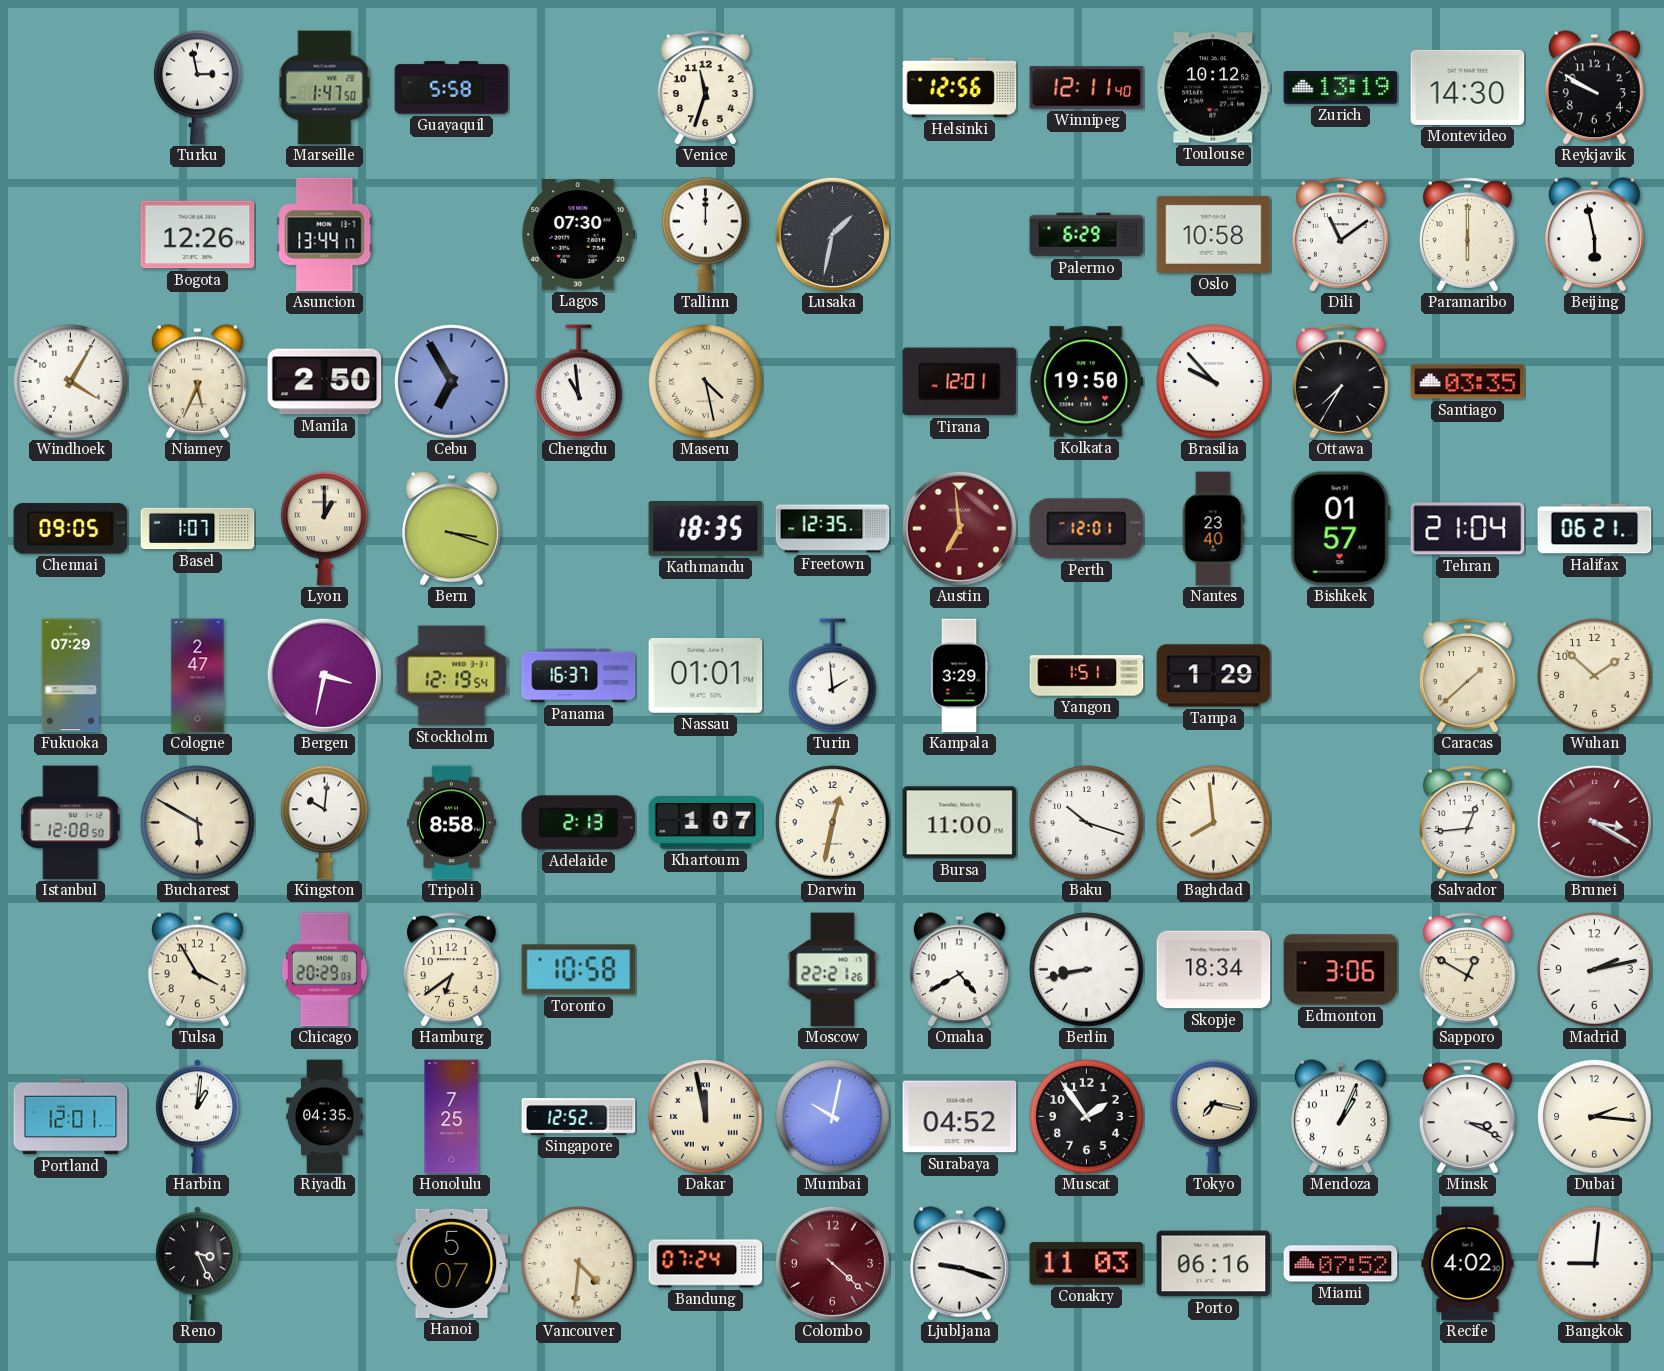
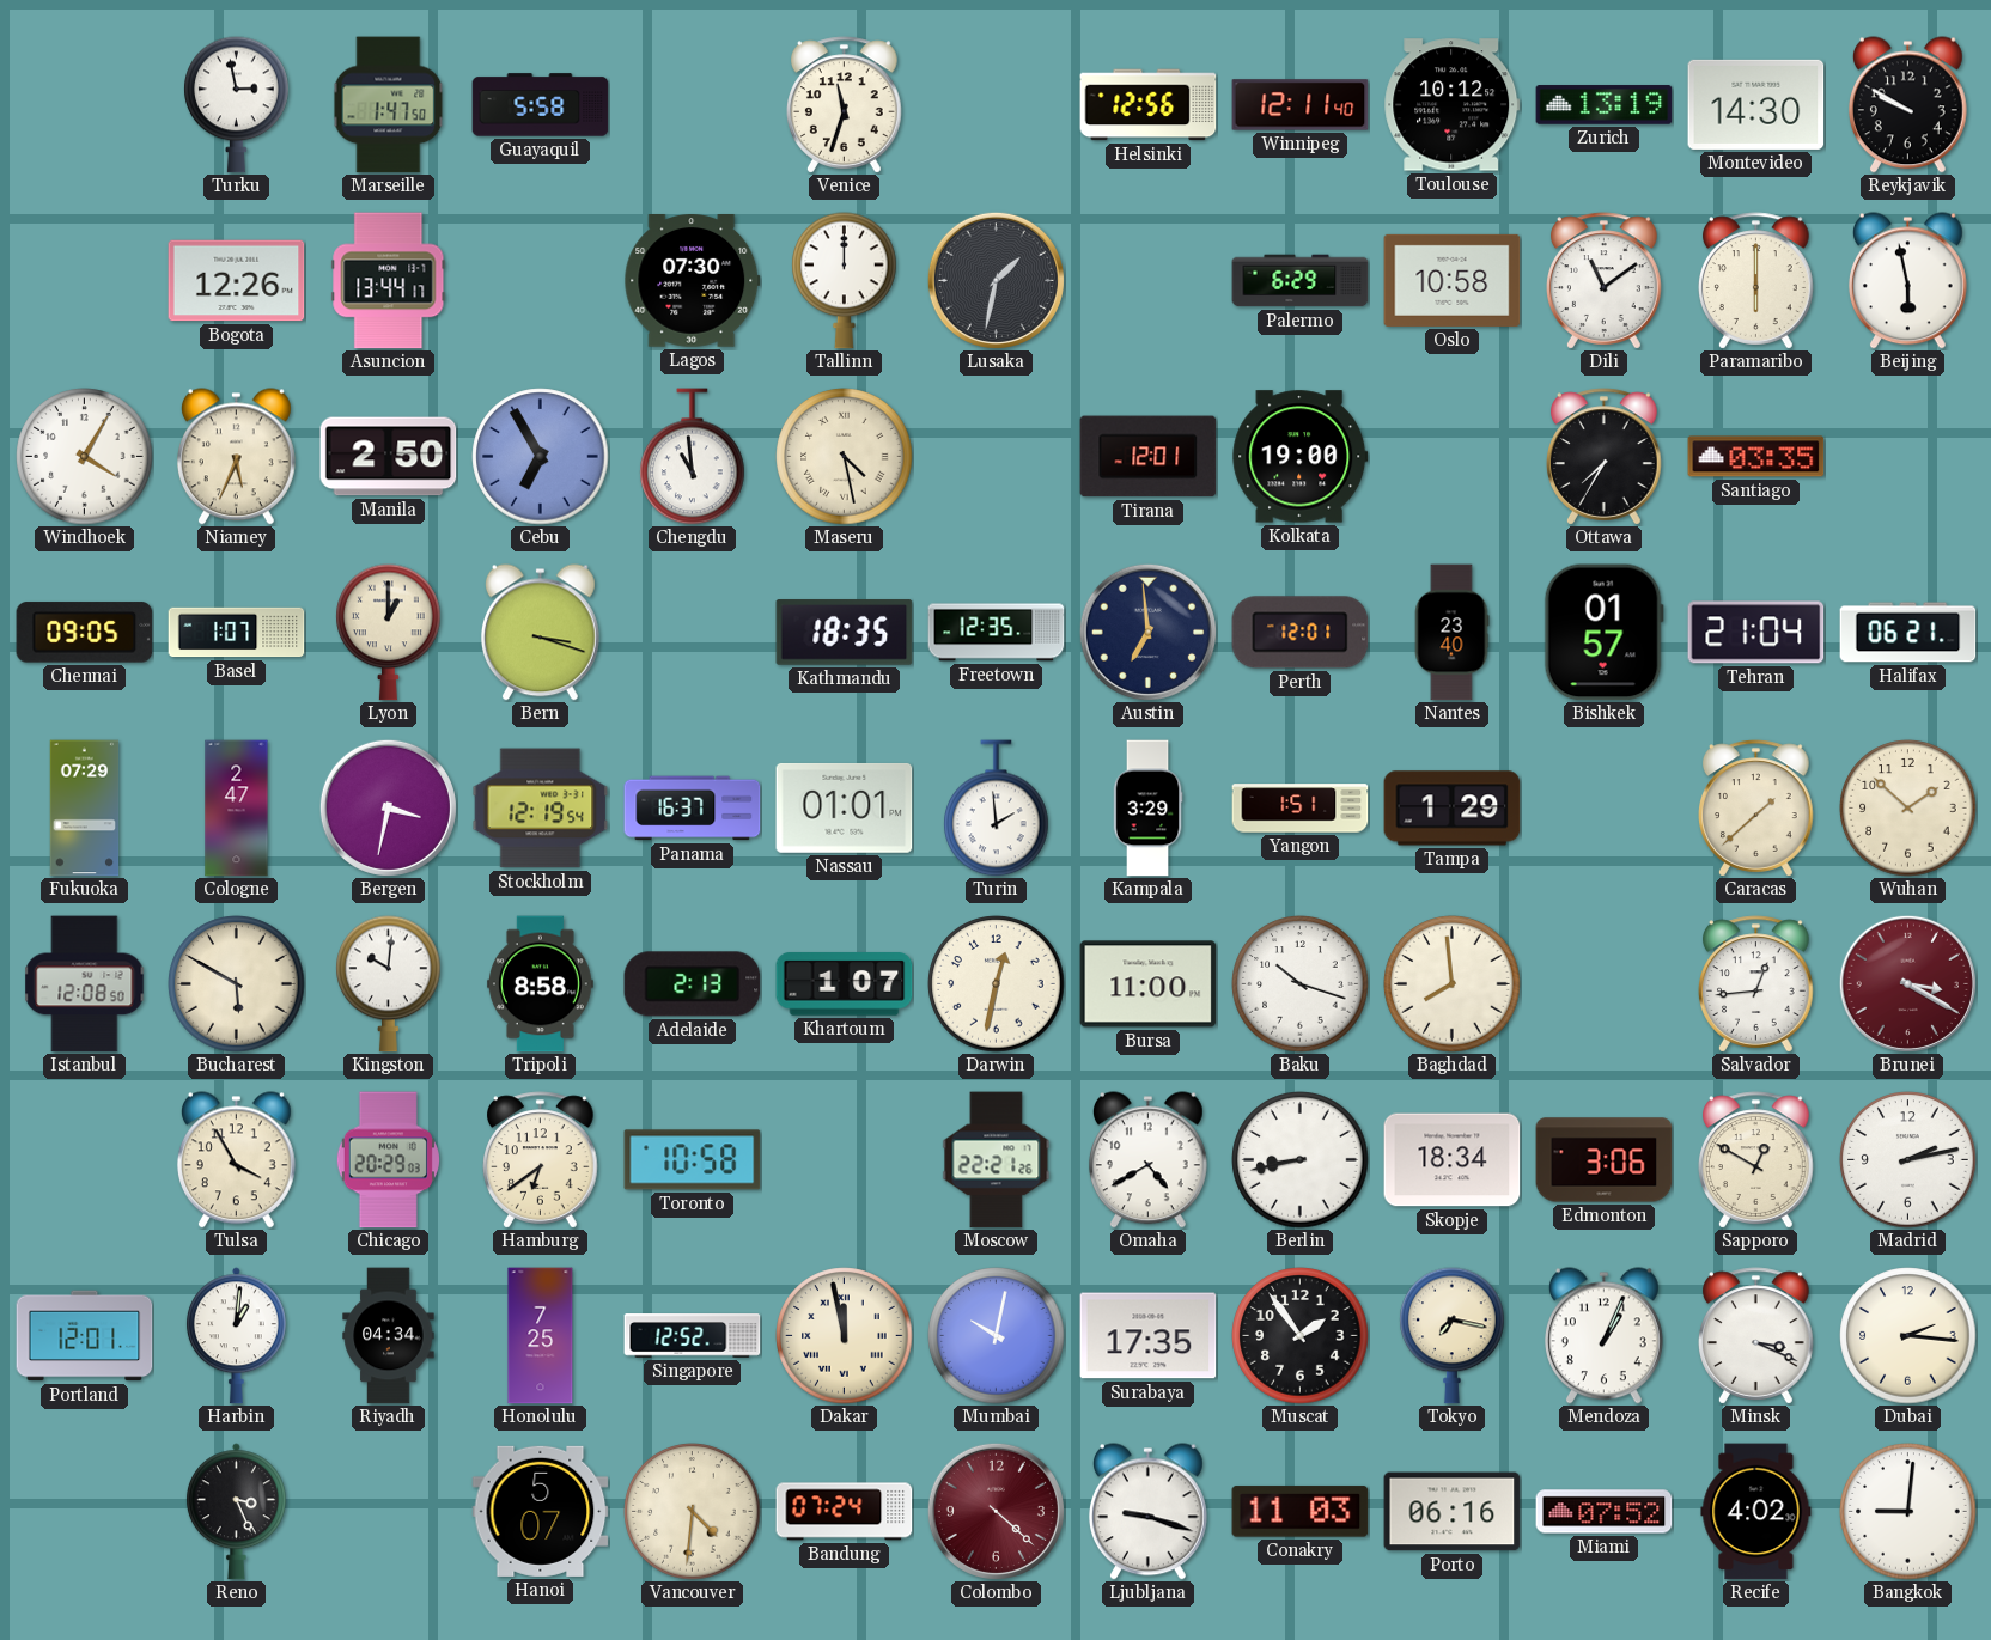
Kolkata: 19:50 -> 19:00
Brasilia: 9:53 -> none
Austin dial: burgundy -> navy
Riyadh: 04:35 -> 04:34
Surabaya: 04:52 -> 17:35
